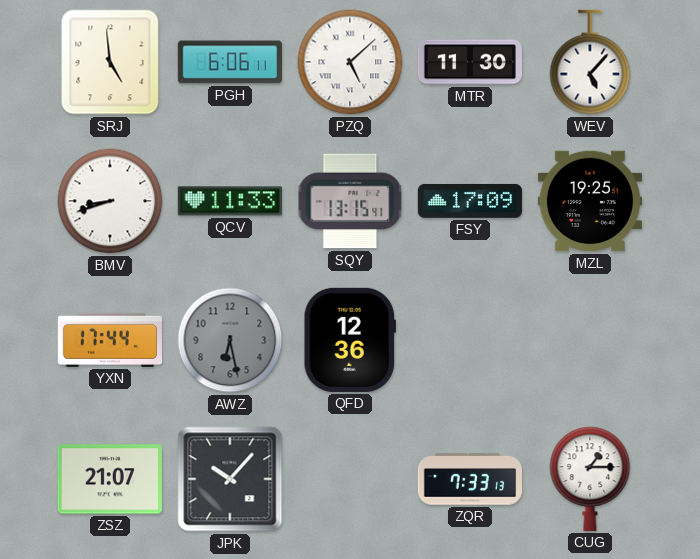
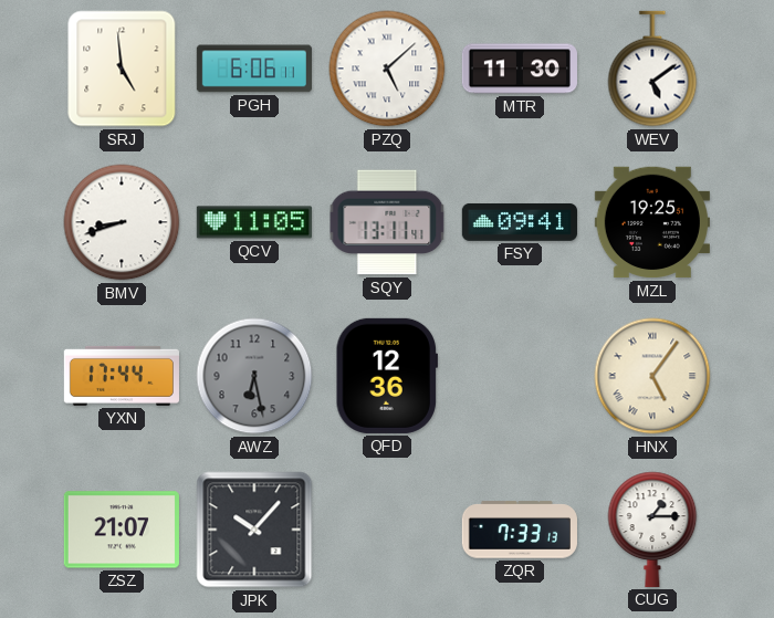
WEV: 5:07 -> 5:09
QCV: 11:33 -> 11:05
SQY: 13:15 -> 13:11
FSY: 17:09 -> 09:41
HNX: none -> 5:06
